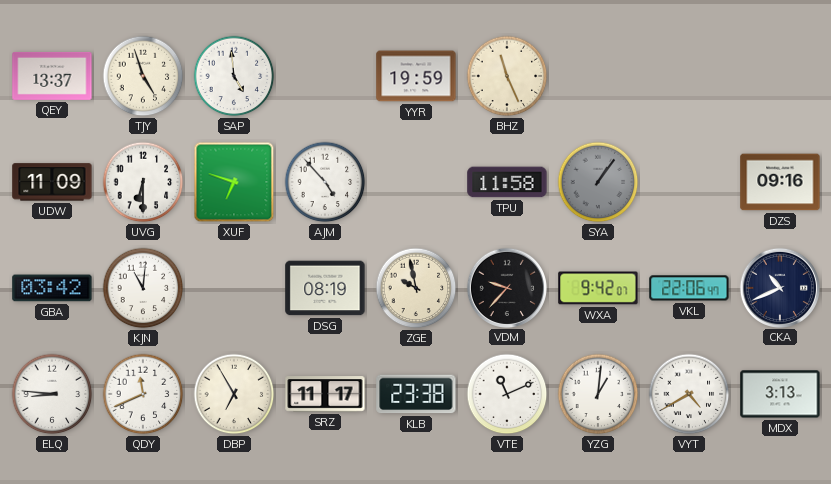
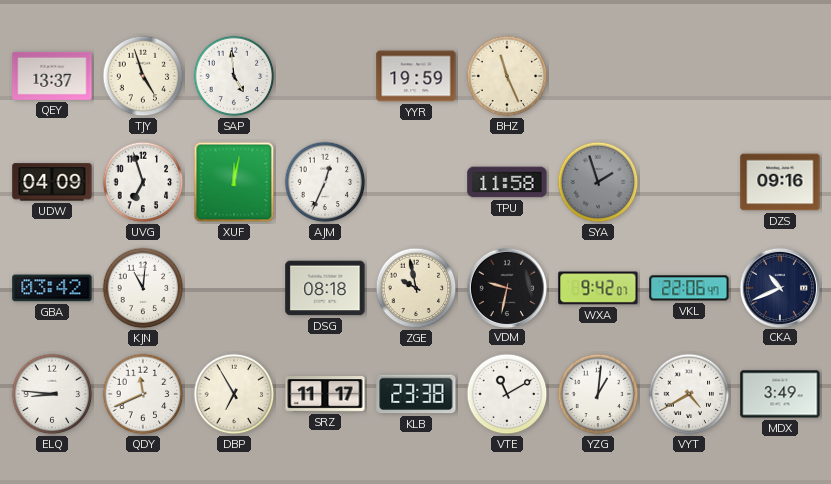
UDW: 11:09 -> 04:09
UVG: 6:30 -> 6:57
XUF: 6:48 -> 12:02
AJM: 4:53 -> 12:34
SYA: 1:06 -> 1:57
DSG: 08:19 -> 08:18
VDM: 9:37 -> 9:32
VTE: 11:11 -> 11:10
MDX: 3:13 -> 3:49
